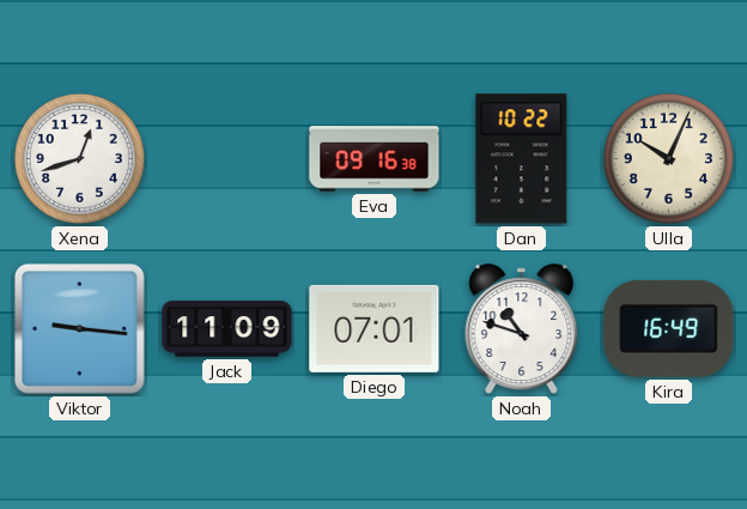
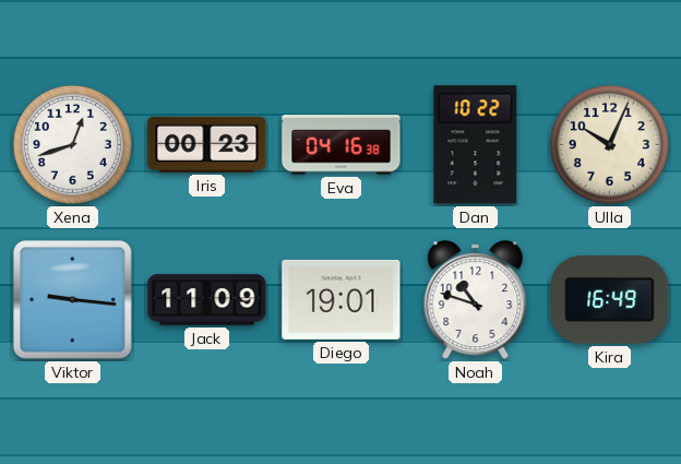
Iris: none -> 00:23
Eva: 09:16 -> 04:16
Diego: 07:01 -> 19:01
